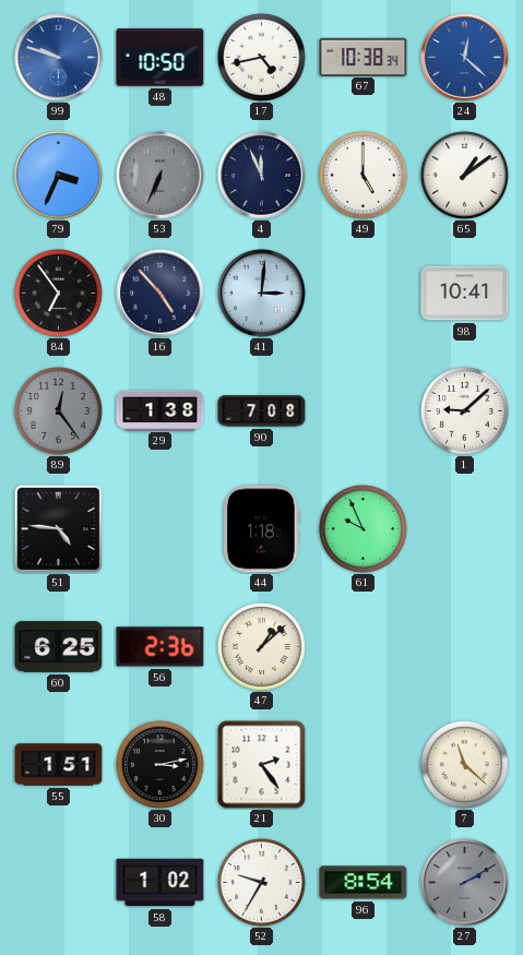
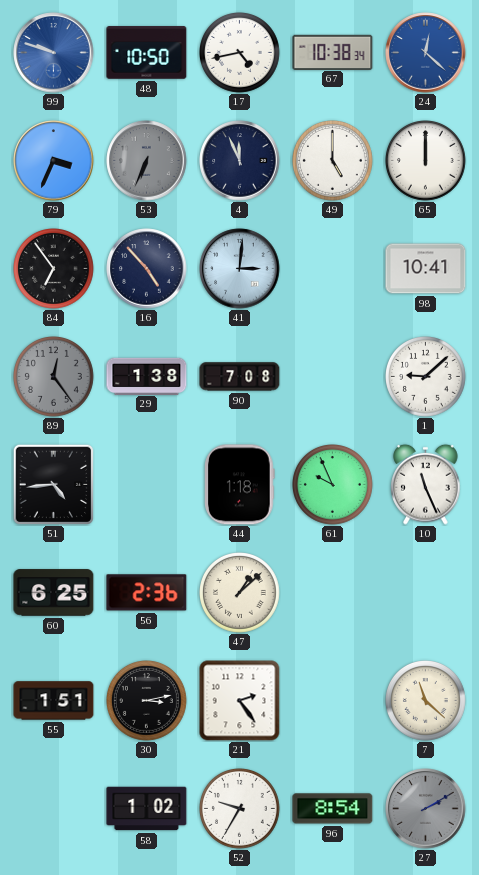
65: 1:09 -> 12:00
51: 4:46 -> 4:44
10: none -> 11:26
